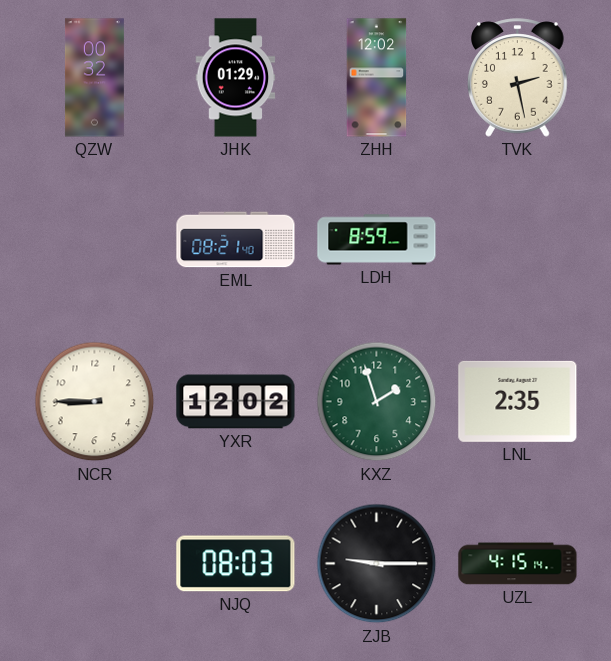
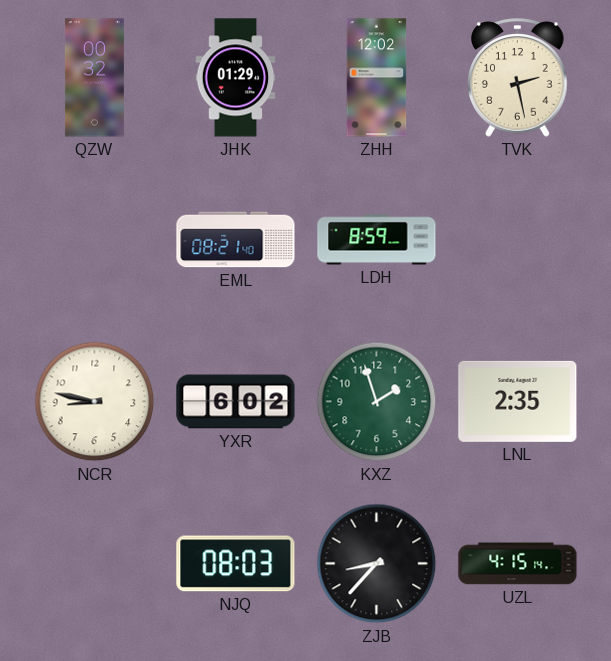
NCR: 8:45 -> 8:47
YXR: 12:02 -> 6:02
ZJB: 9:15 -> 8:37
